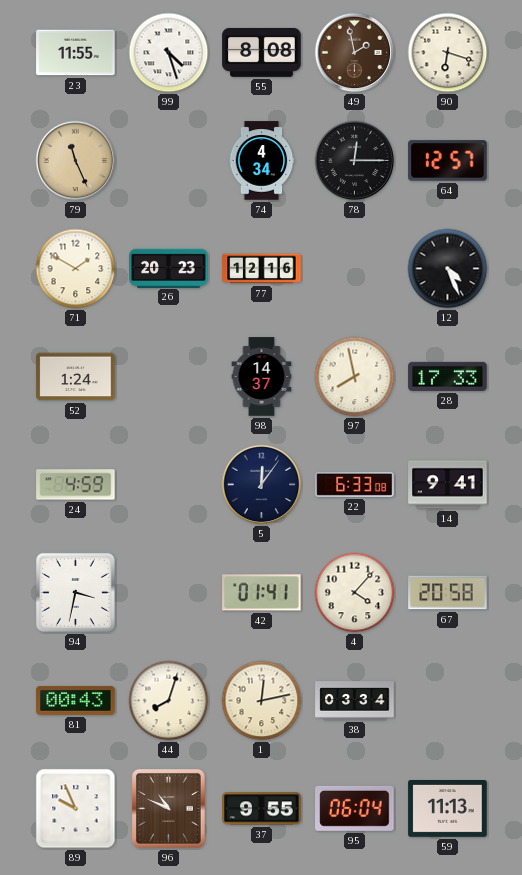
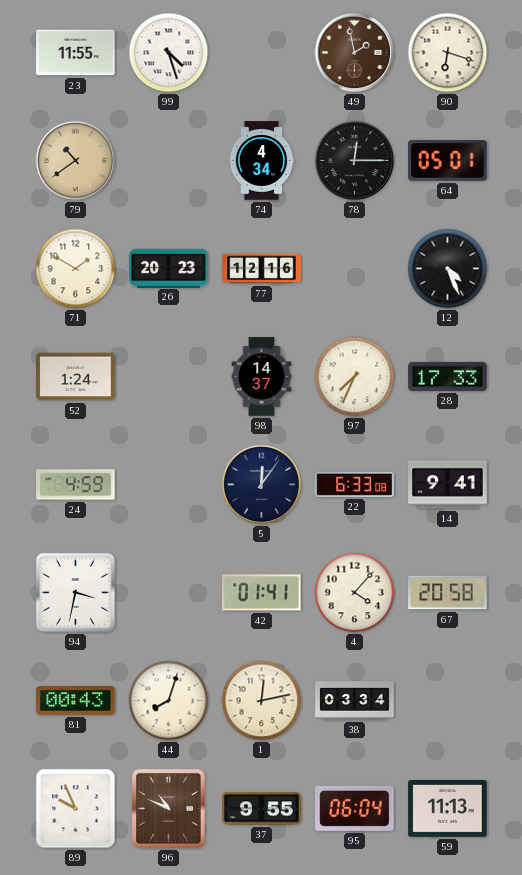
55: 8:08 -> none
79: 11:26 -> 10:39
64: 12:57 -> 05:01
97: 7:58 -> 7:34
